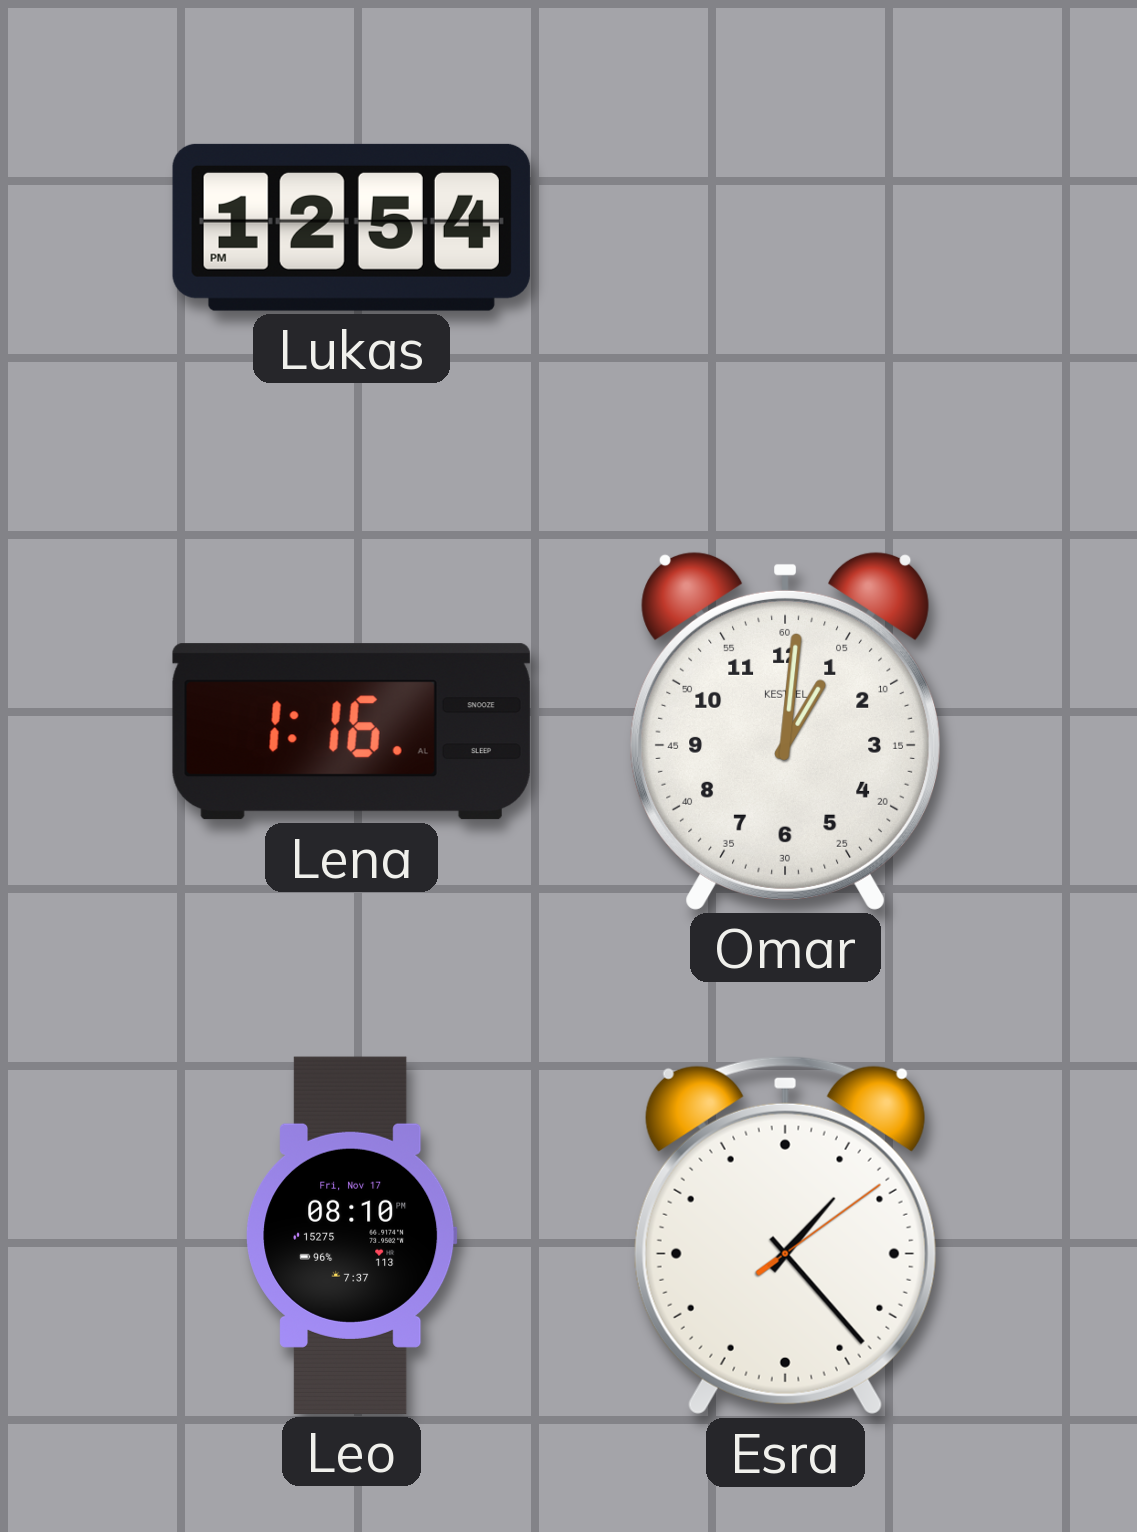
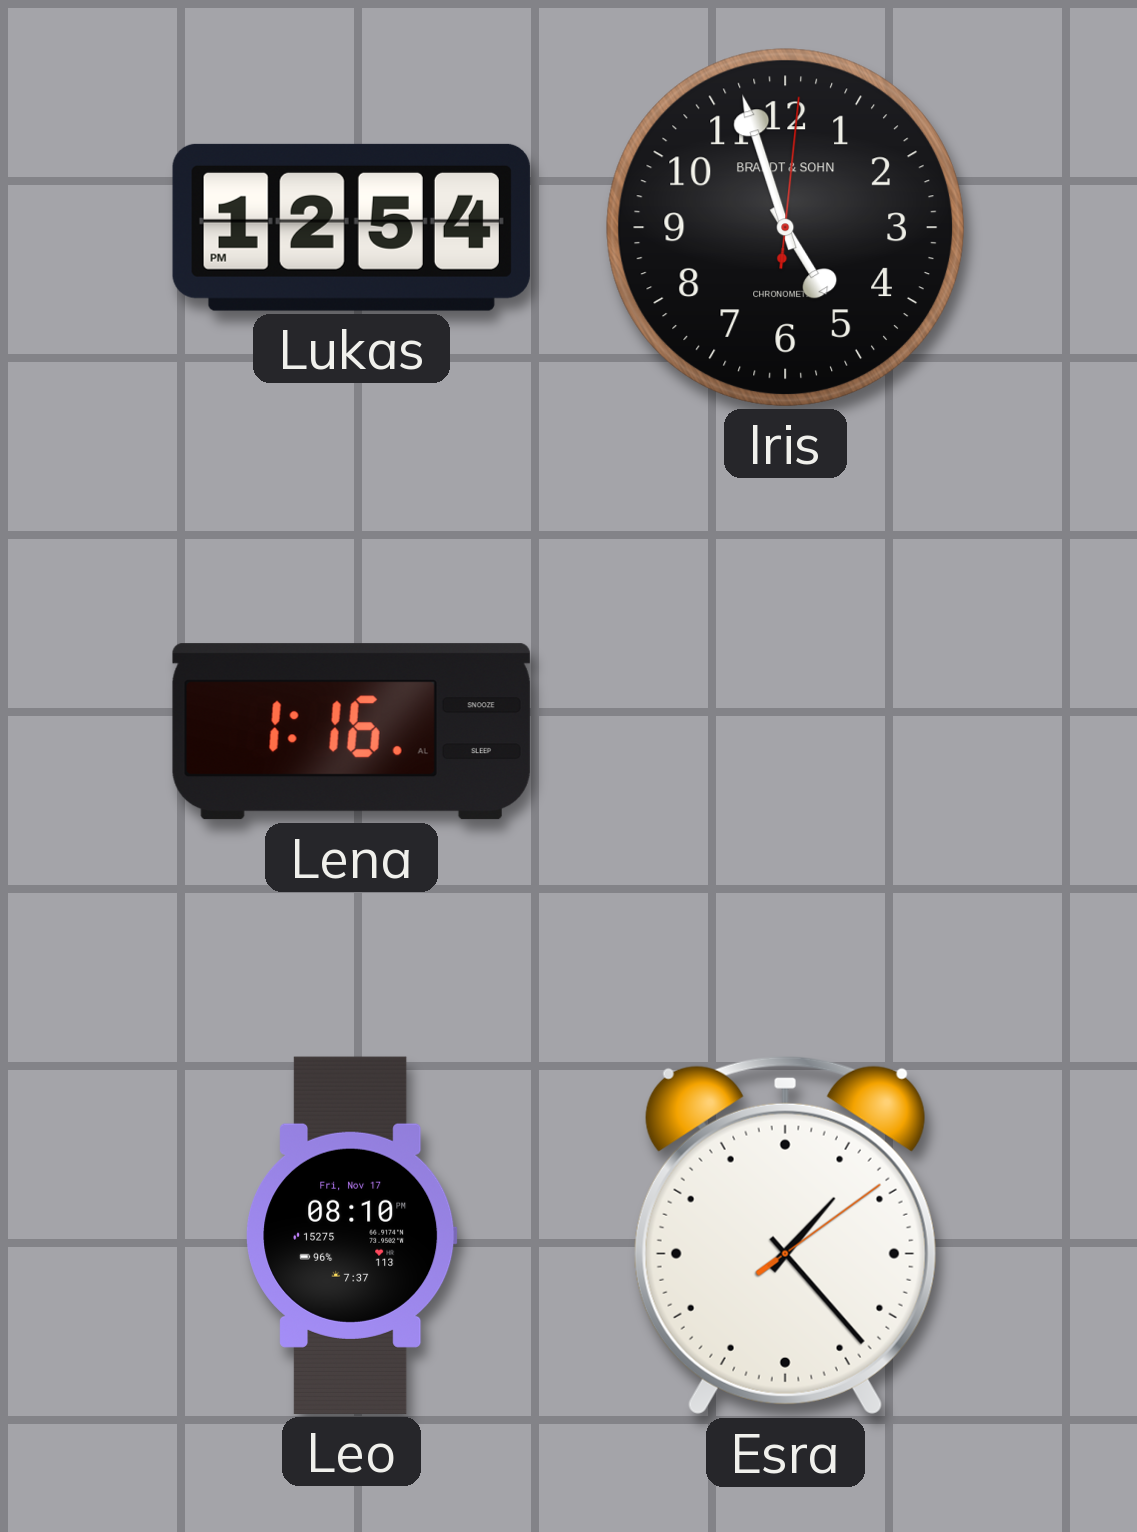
Iris: none -> 4:57
Omar: 1:01 -> none
